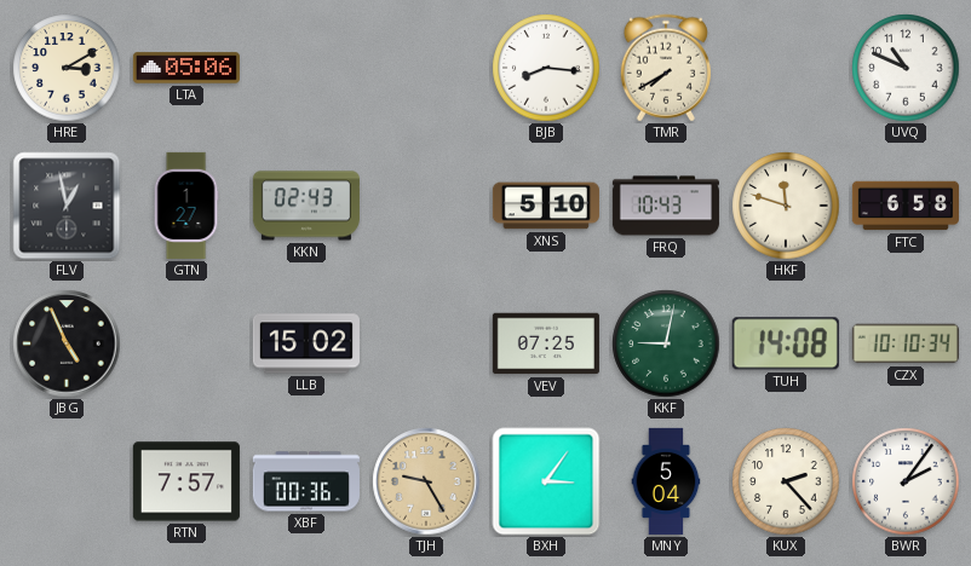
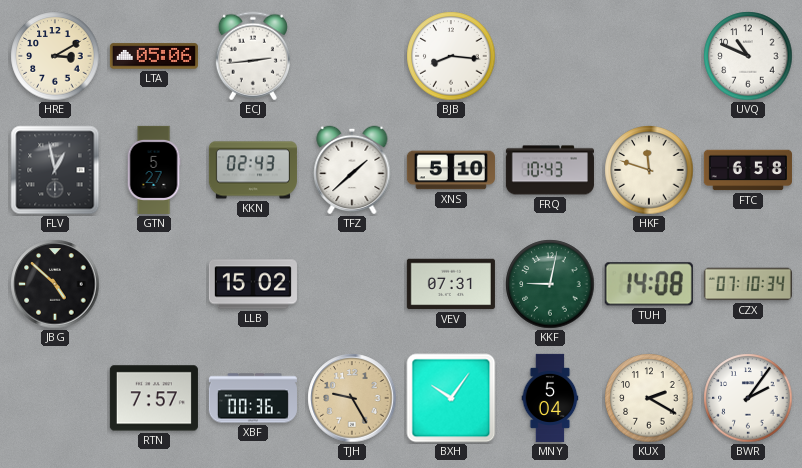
ECJ: none -> 2:44
TMR: 7:40 -> none
GTN: 1:27 -> 5:27
TFZ: none -> 1:38
JBG: 4:56 -> 4:52
VEV: 07:25 -> 07:31
CZX: 10:10 -> 07:10
BXH: 3:06 -> 10:06
KUX: 2:23 -> 2:20
